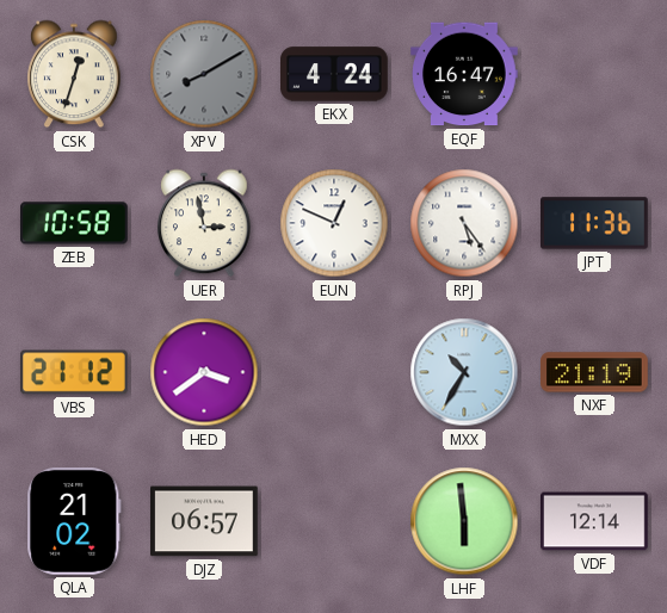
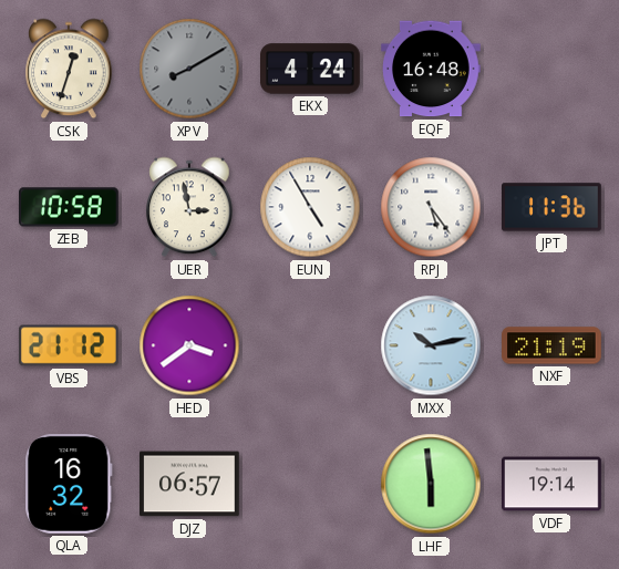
EQF: 16:47 -> 16:48
EUN: 12:49 -> 4:55
MXX: 10:35 -> 10:13
QLA: 21:02 -> 16:32
VDF: 12:14 -> 19:14
